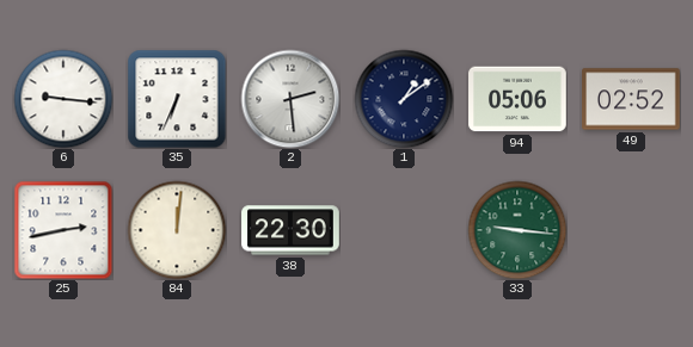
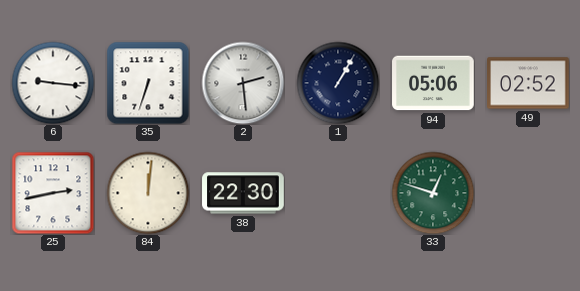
35: 6:34 -> 6:33
1: 1:09 -> 1:05
33: 9:16 -> 12:48
